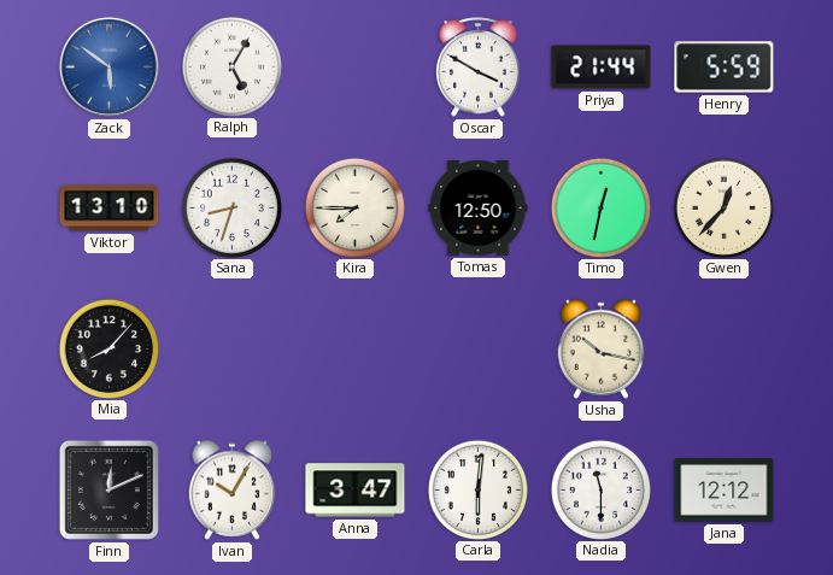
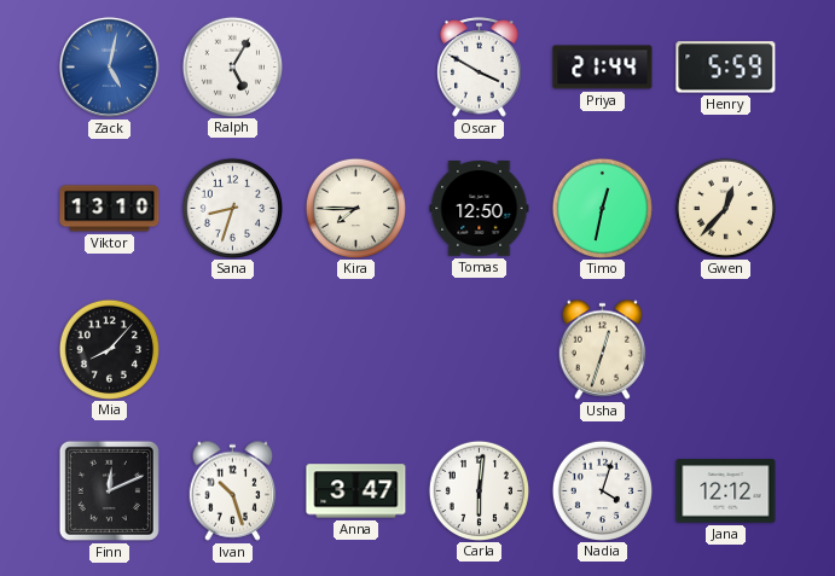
Zack: 5:51 -> 5:02
Usha: 10:17 -> 12:33
Ivan: 10:05 -> 10:27
Nadia: 11:30 -> 4:03
